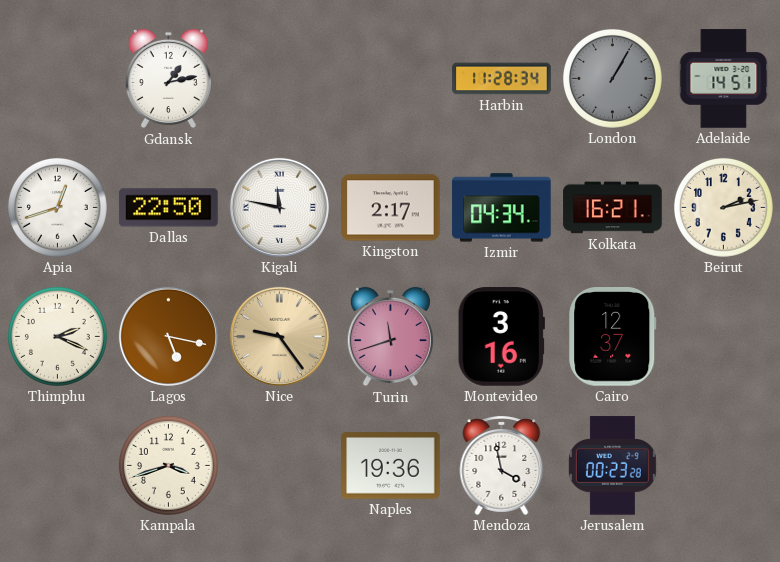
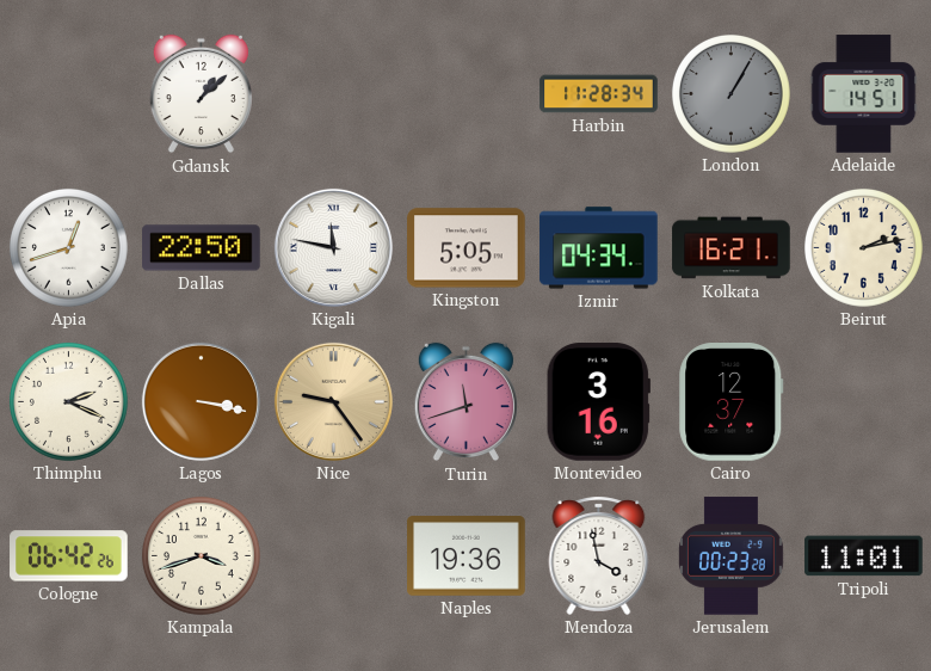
Gdansk: 1:13 -> 1:08
Kingston: 2:17 -> 5:05
Lagos: 5:17 -> 3:17
Cologne: none -> 06:42
Tripoli: none -> 11:01
